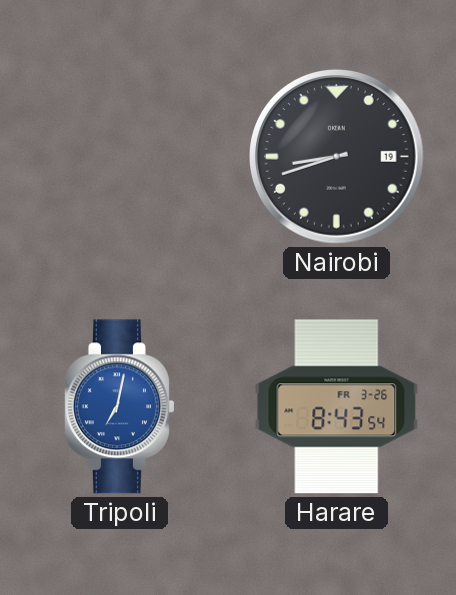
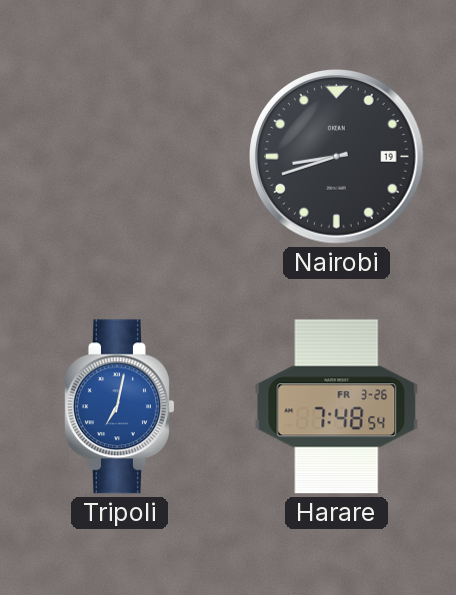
Harare: 8:43 -> 7:48
